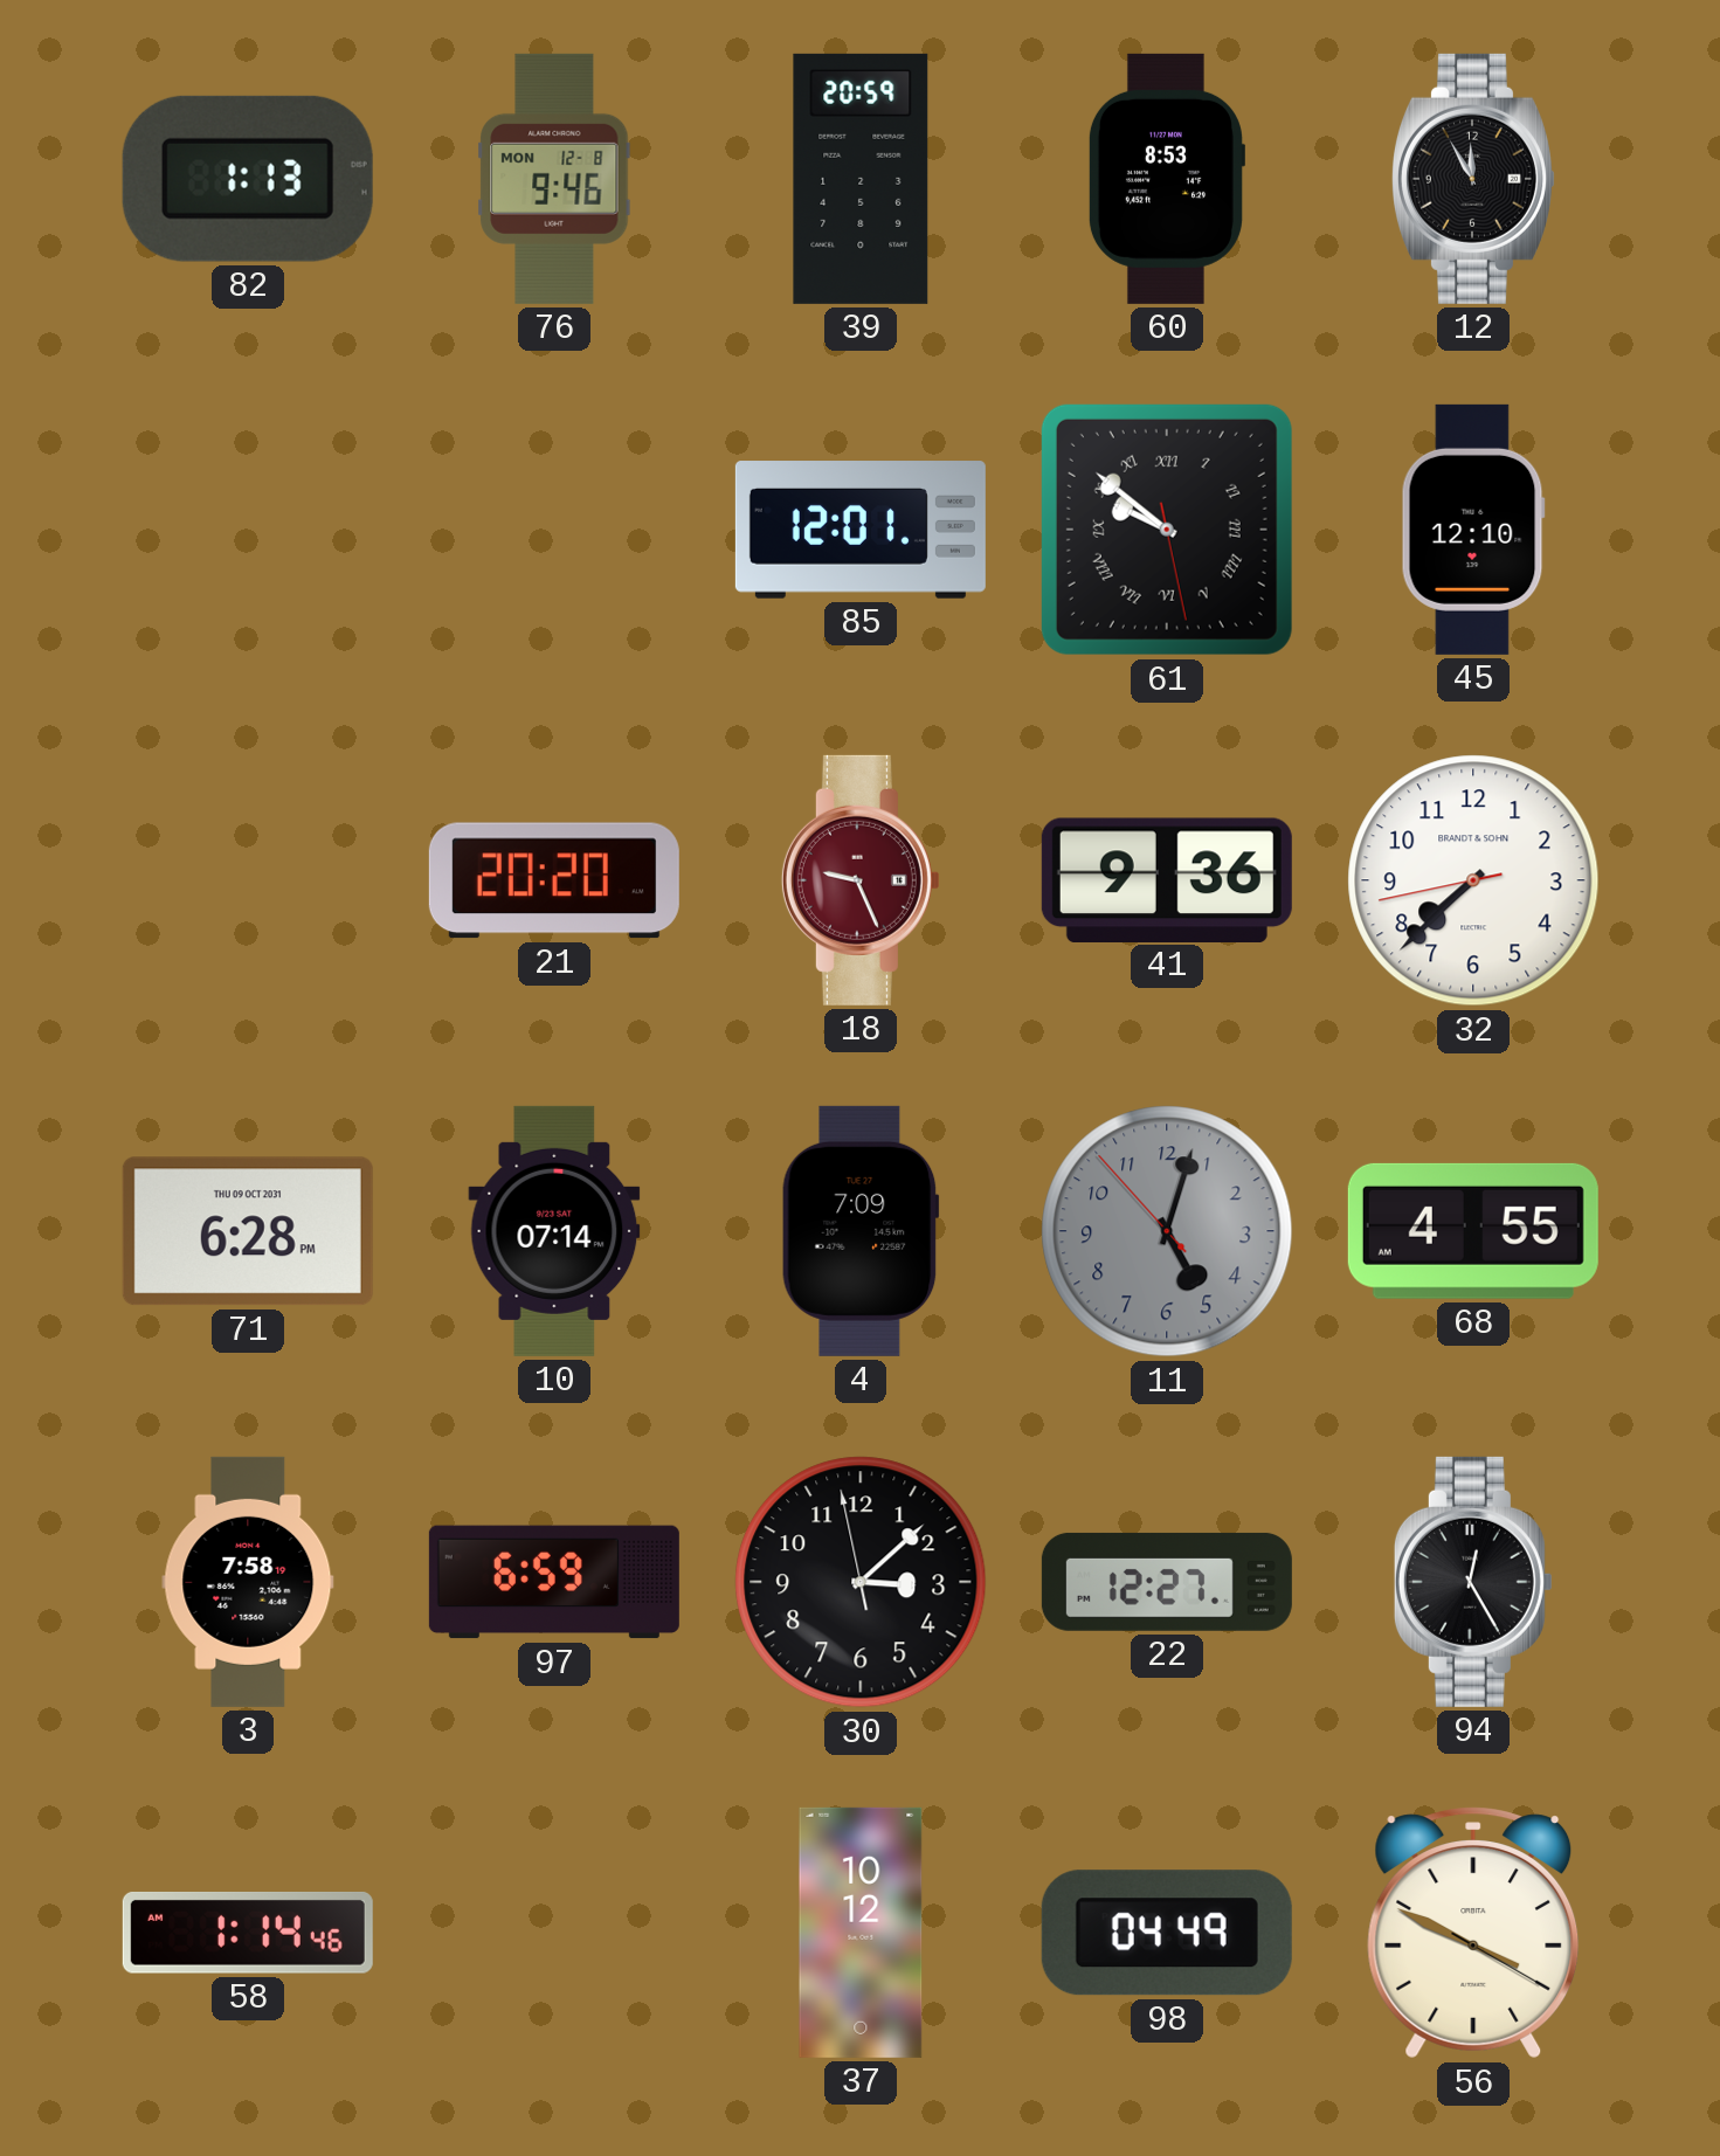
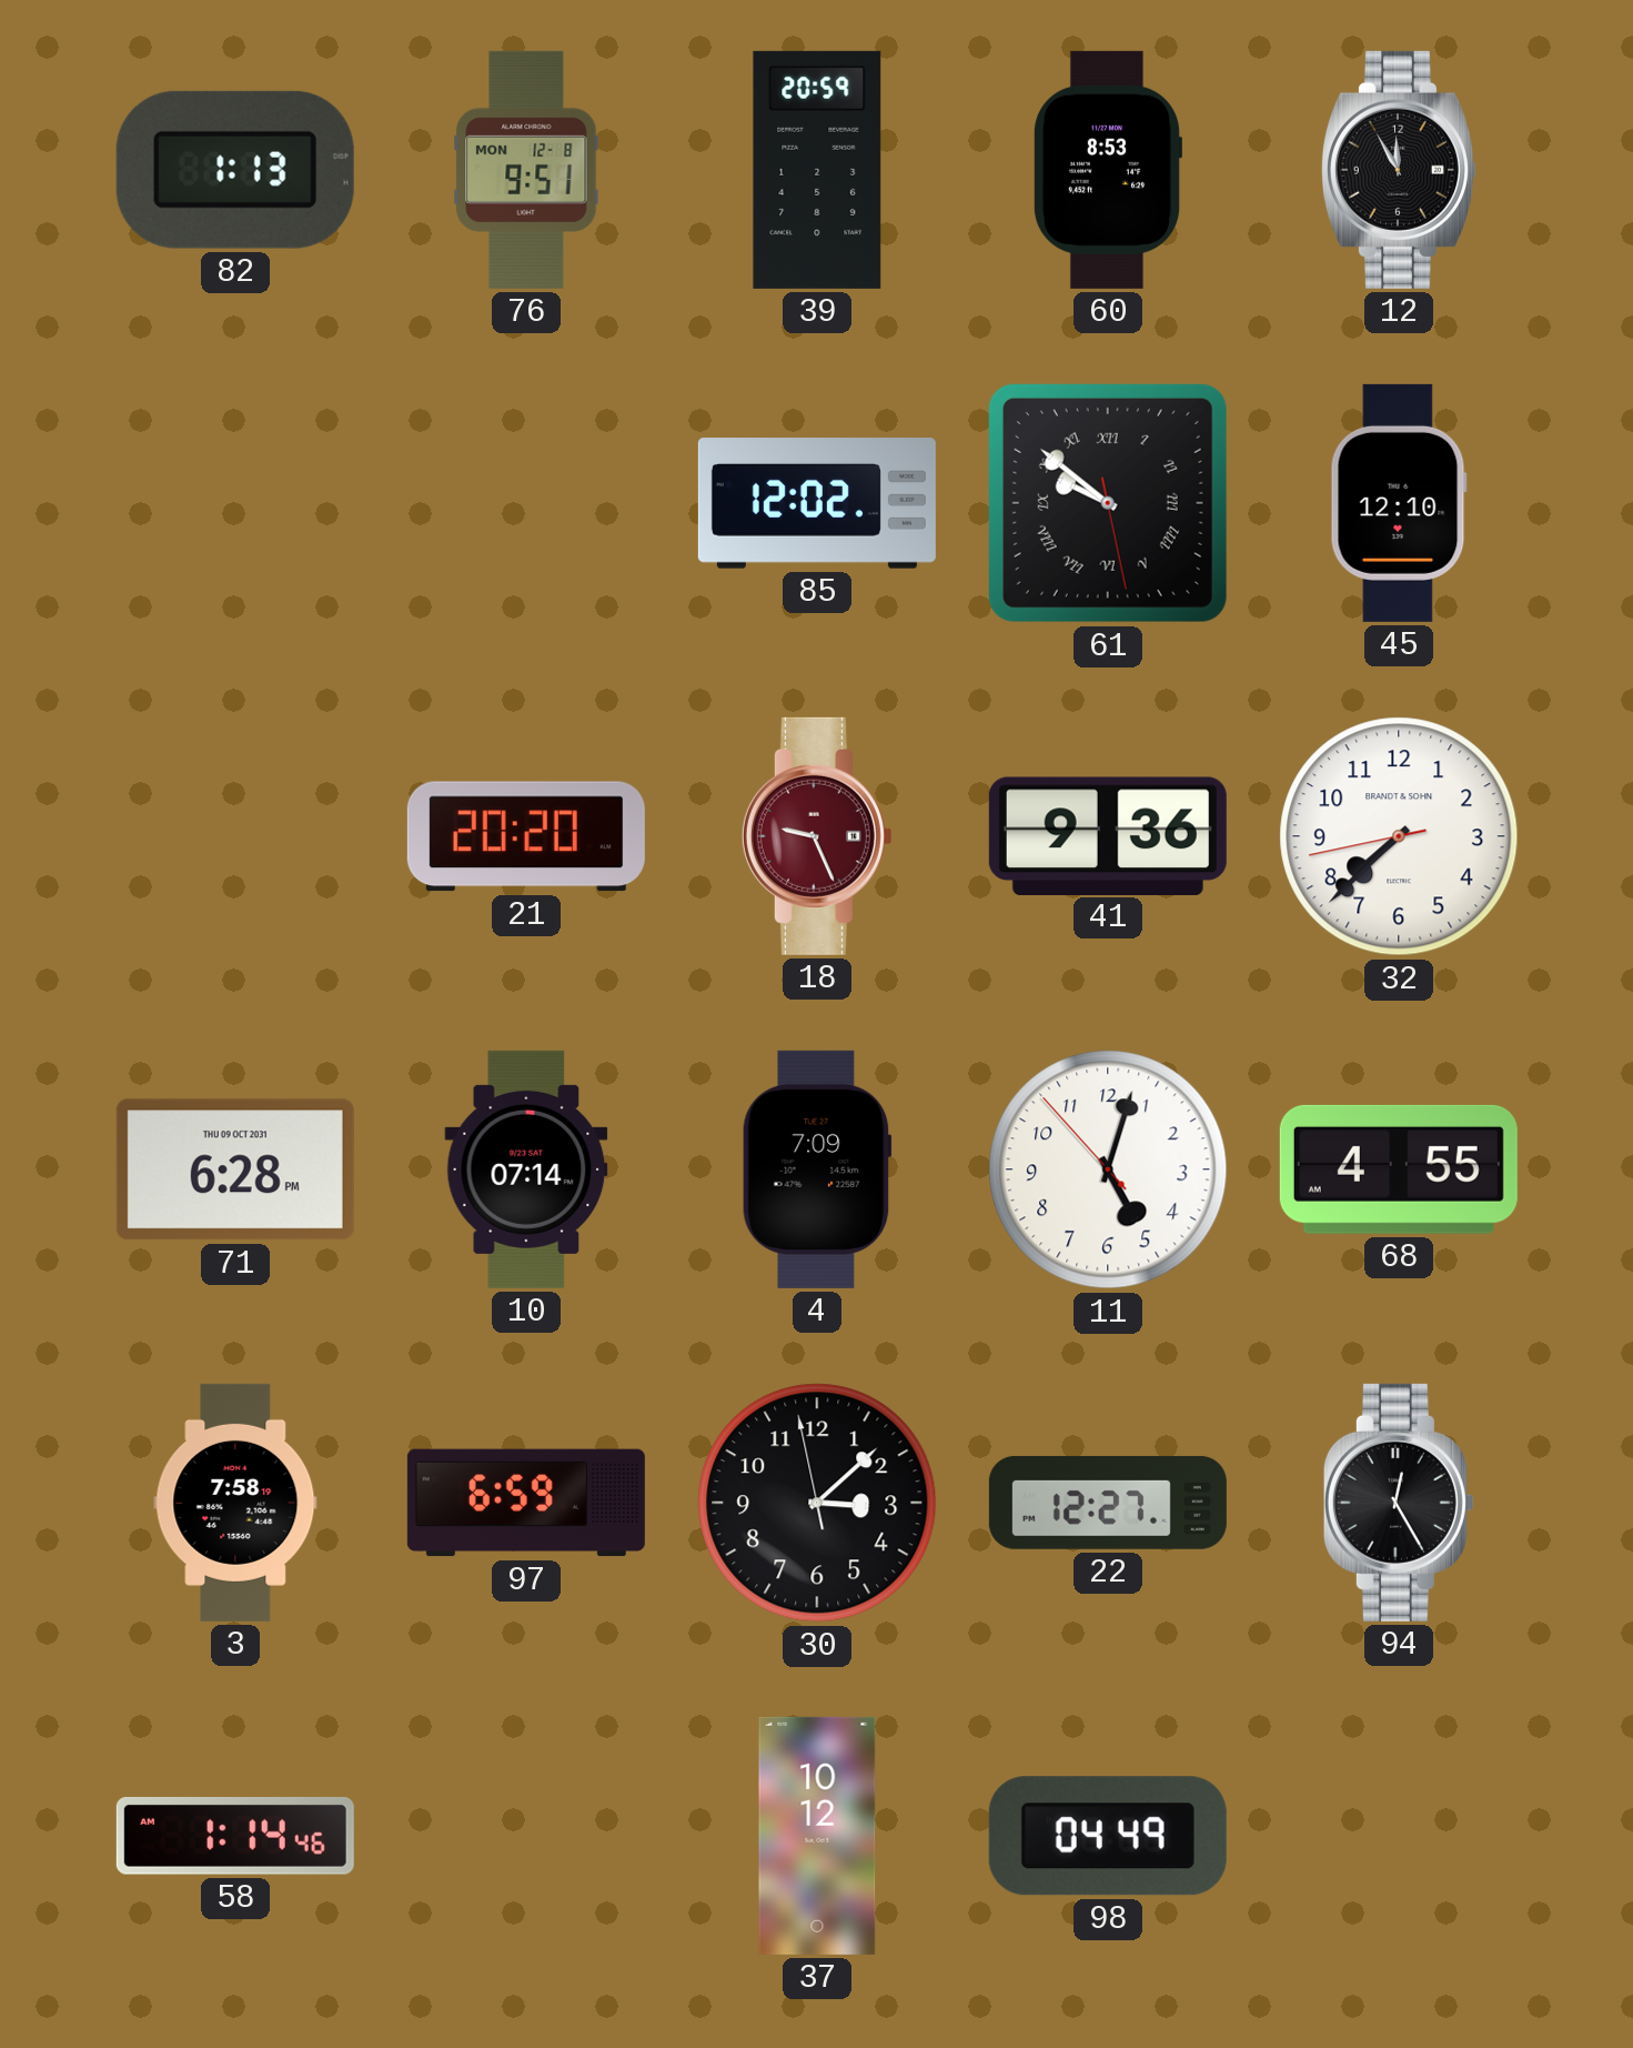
76: 9:46 -> 9:51
85: 12:01 -> 12:02
11 dial: grey -> white
56: 3:49 -> none
